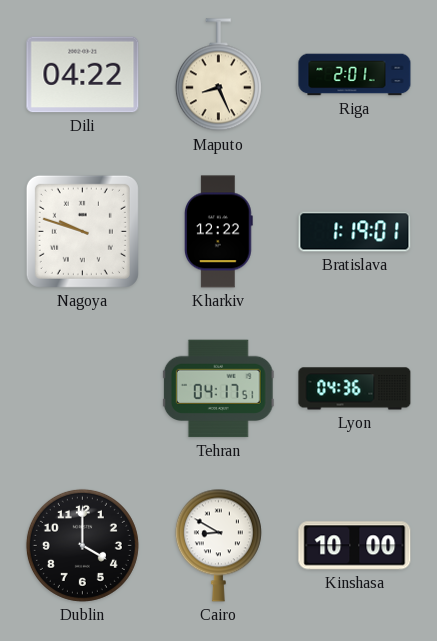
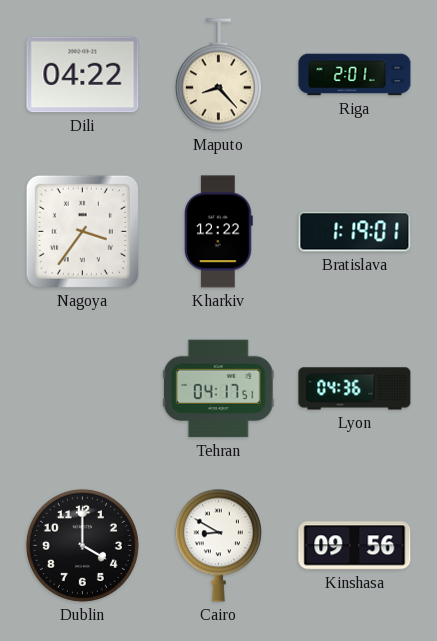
Maputo: 8:26 -> 8:23
Nagoya: 9:48 -> 3:36
Kinshasa: 10:00 -> 09:56
